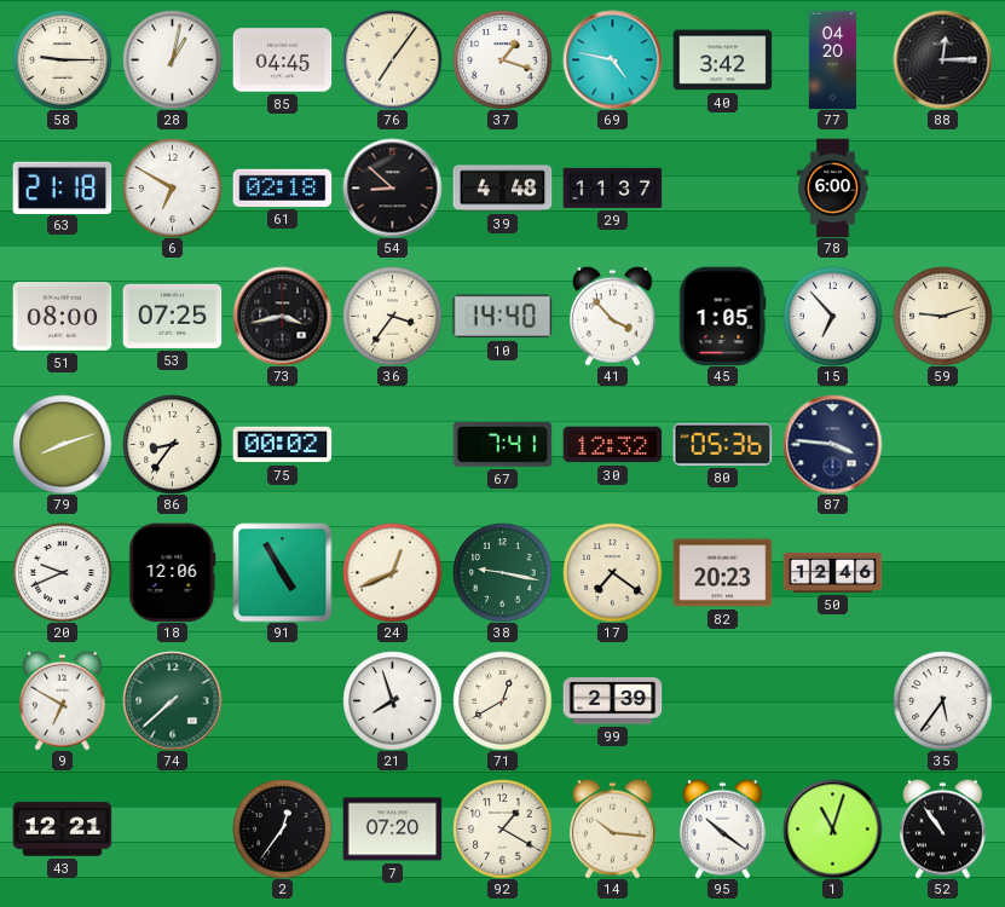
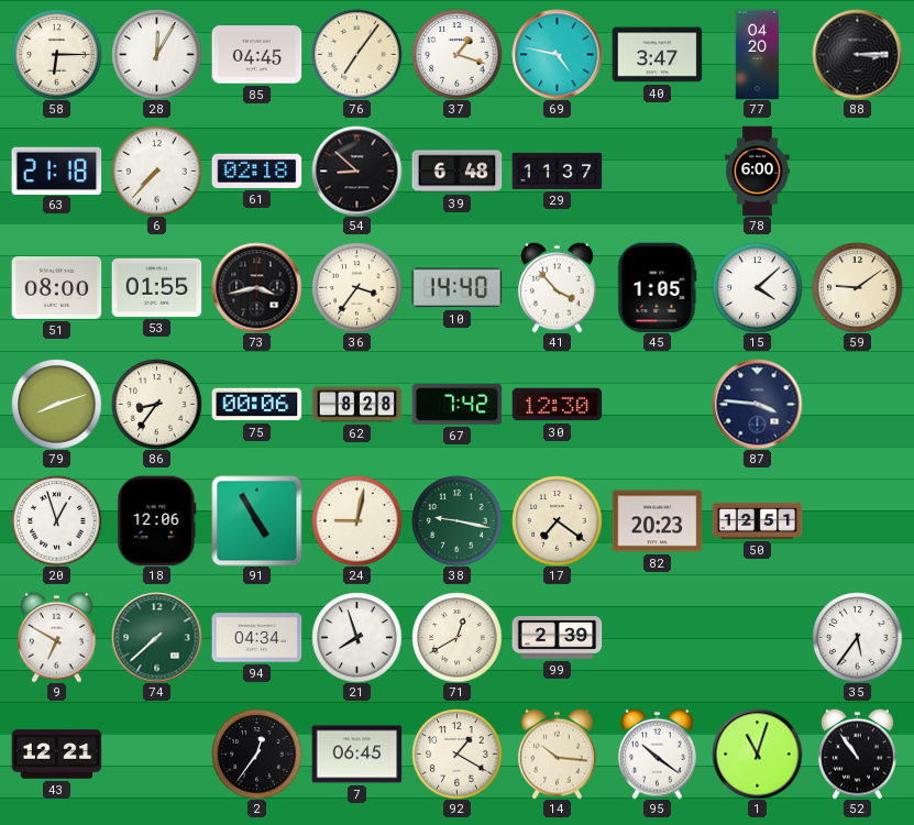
58: 9:15 -> 6:15
28: 1:02 -> 12:05
40: 3:42 -> 3:47
88: 12:15 -> 3:15
6: 6:50 -> 7:37
39: 4:48 -> 6:48
53: 07:25 -> 01:55
15: 6:53 -> 4:08
59: 9:12 -> 9:09
75: 00:02 -> 00:06
62: none -> 8:28
67: 7:41 -> 7:42
30: 12:32 -> 12:30
80: 05:36 -> none
20: 9:41 -> 12:57
24: 12:41 -> 9:02
50: 12:46 -> 12:51
94: none -> 04:34
7: 07:20 -> 06:45
